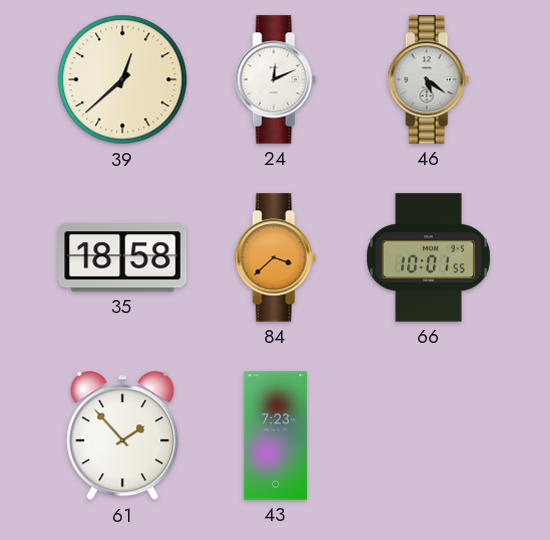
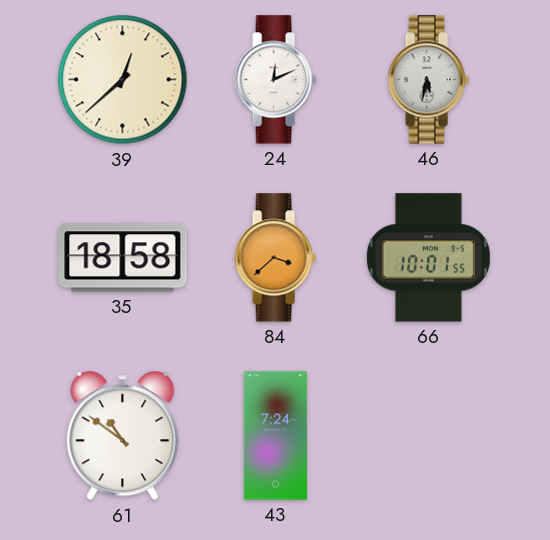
46: 5:21 -> 5:32
61: 1:53 -> 10:51
43: 7:23 -> 7:24
